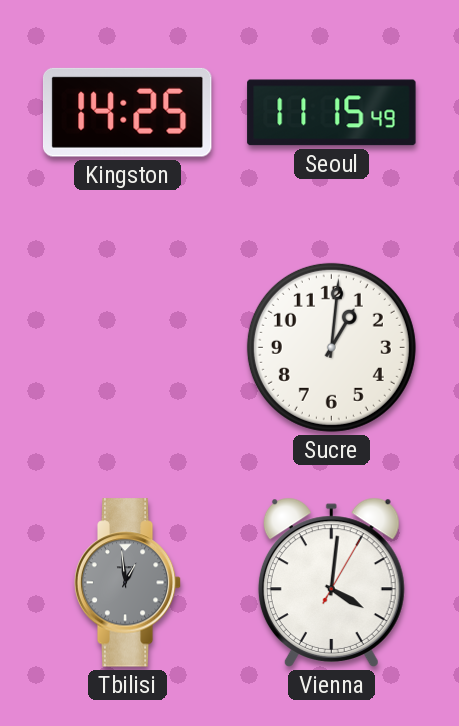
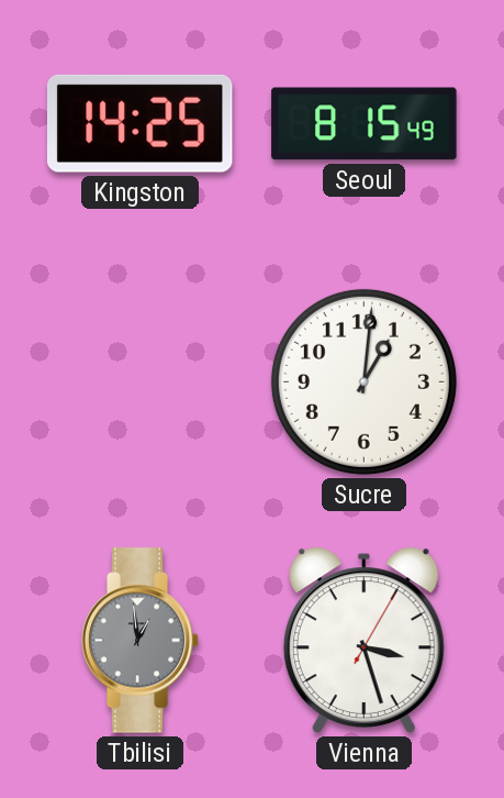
Seoul: 11:15 -> 8:15
Vienna: 4:01 -> 3:27
